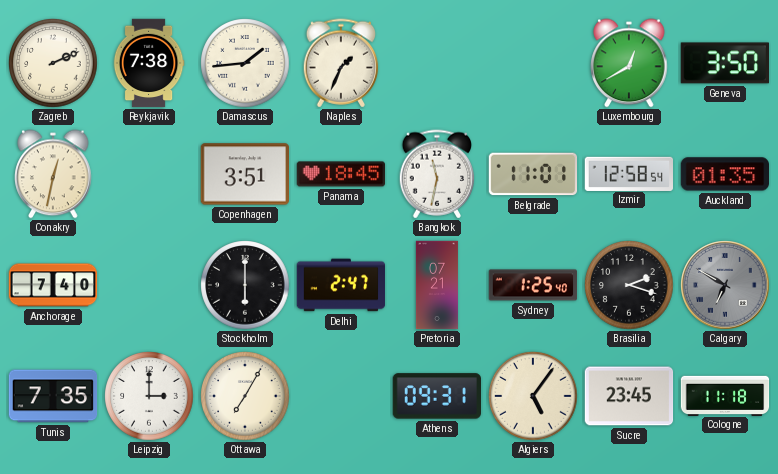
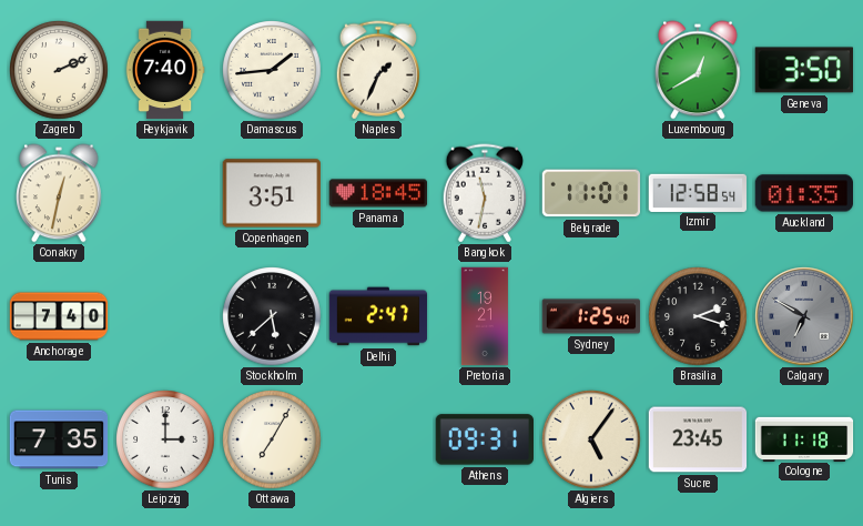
Reykjavik: 7:38 -> 7:40
Stockholm: 6:00 -> 5:38
Pretoria: 07:21 -> 19:21
